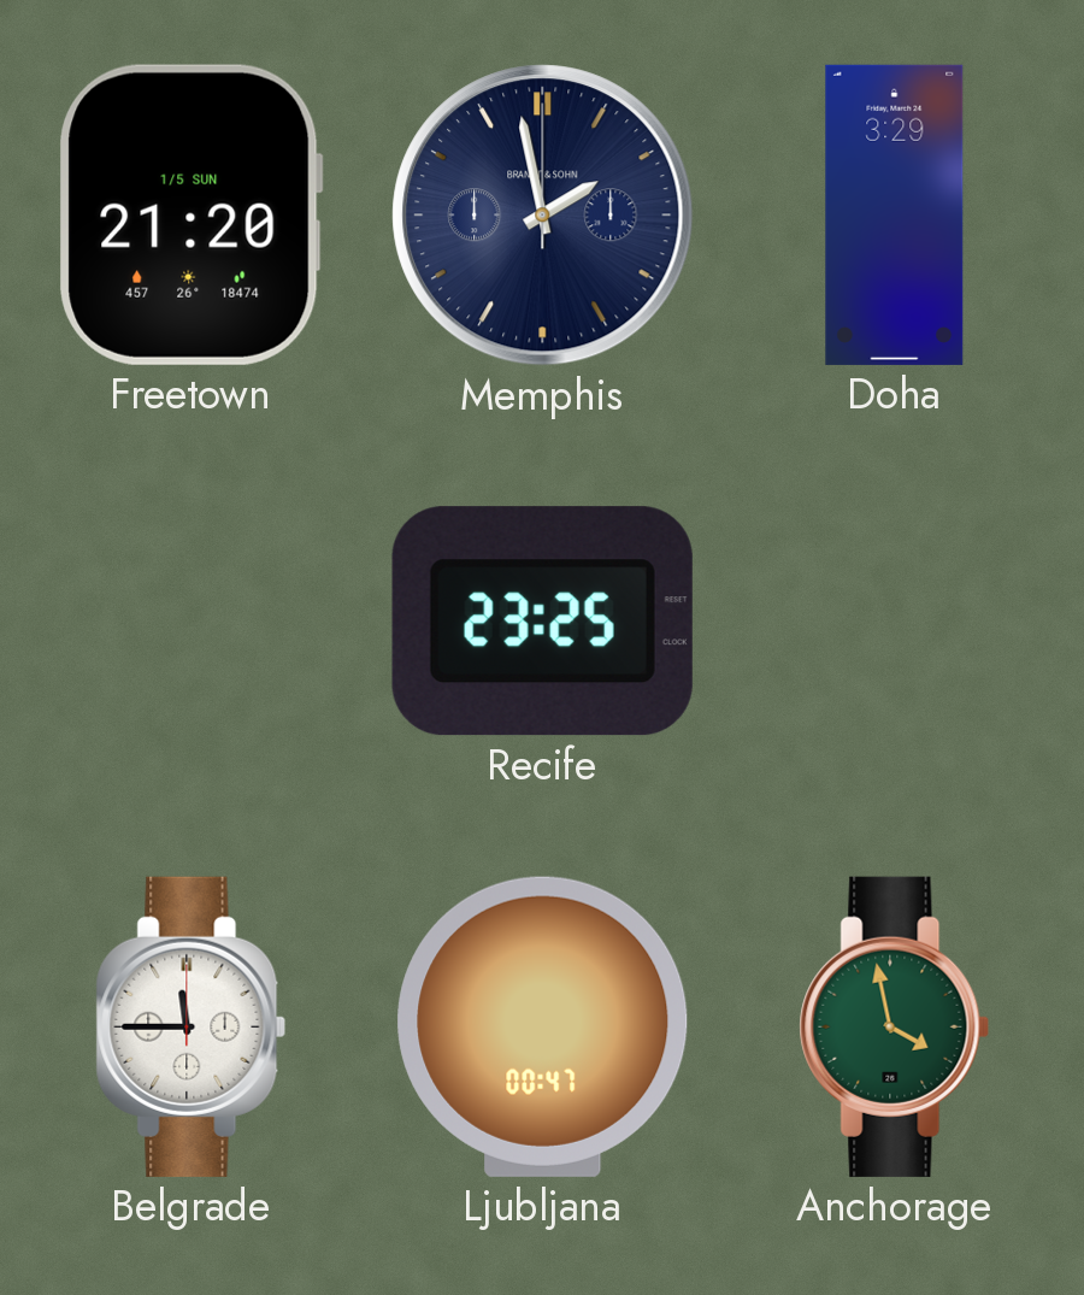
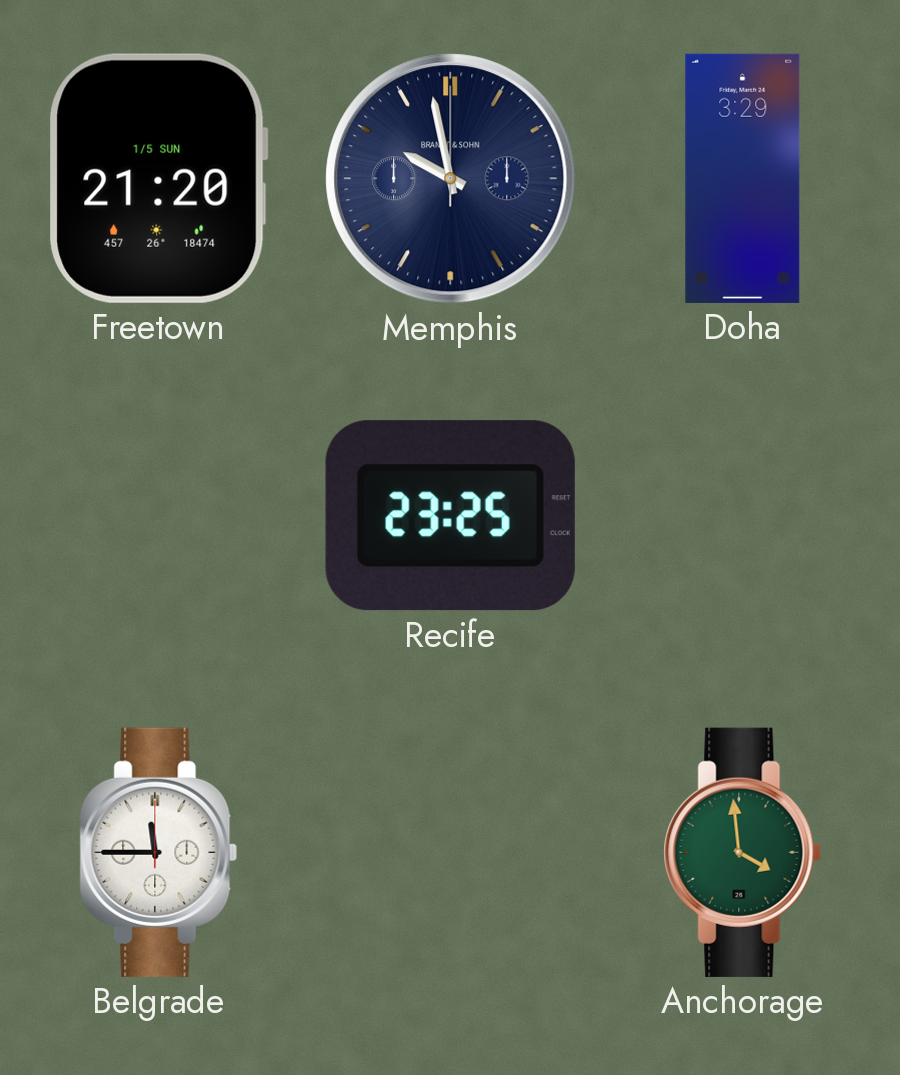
Memphis: 1:58 -> 9:58
Ljubljana: 00:47 -> none
Anchorage: 3:58 -> 3:59
